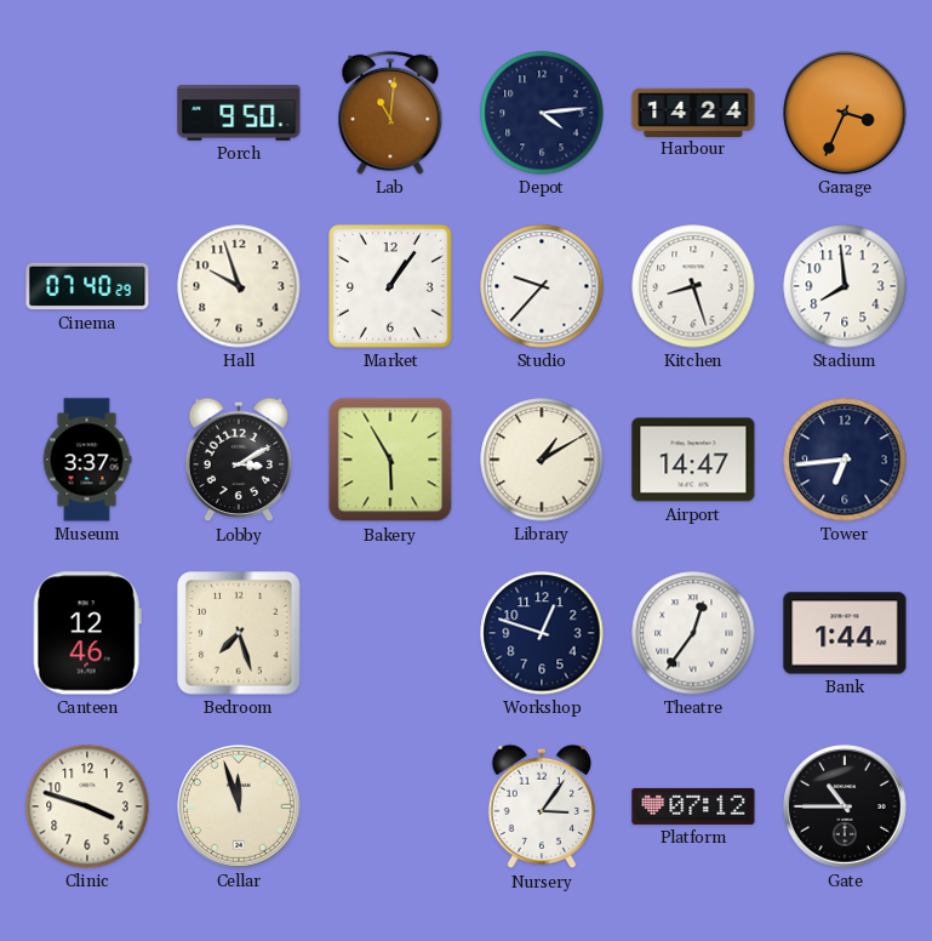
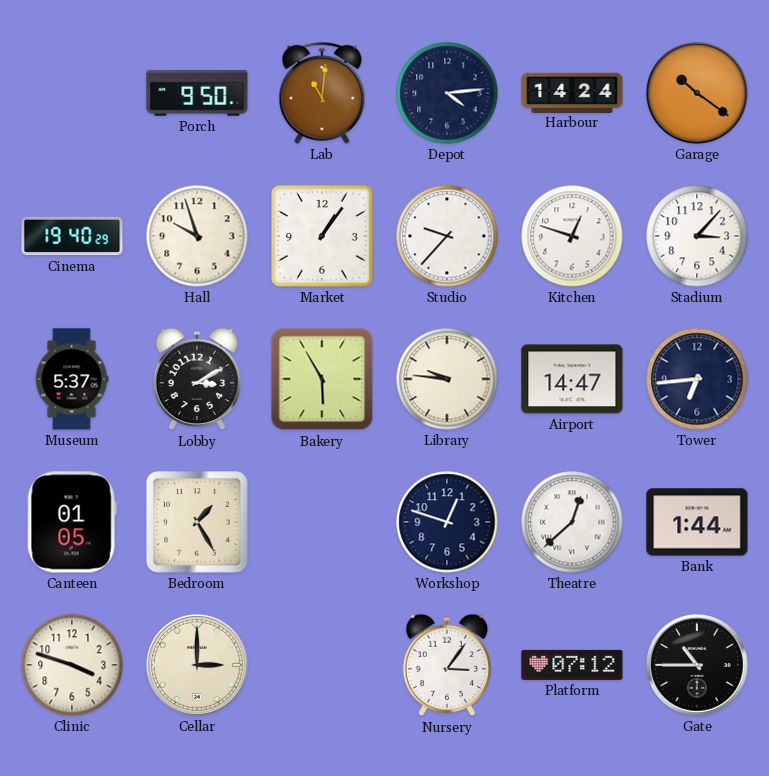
Garage: 3:34 -> 10:21
Cinema: 07:40 -> 19:40
Kitchen: 8:27 -> 12:48
Stadium: 7:59 -> 3:07
Museum: 3:37 -> 5:37
Library: 1:10 -> 9:46
Canteen: 12:46 -> 01:05
Bedroom: 7:27 -> 1:25
Theatre: 12:36 -> 12:38
Cellar: 11:57 -> 3:00
